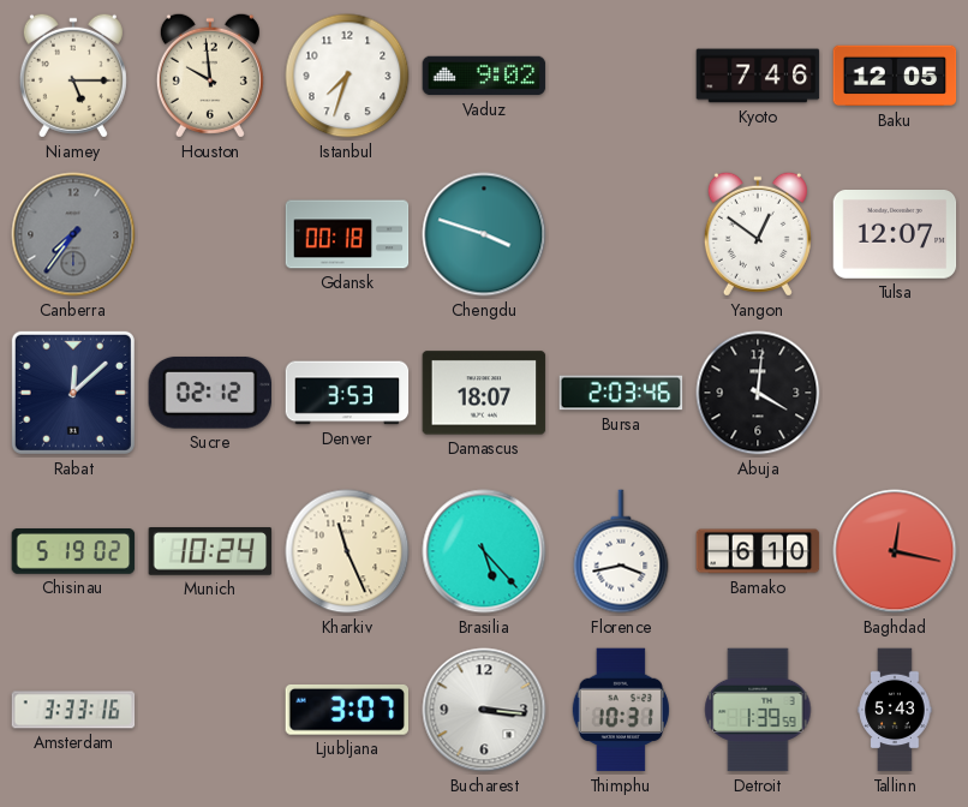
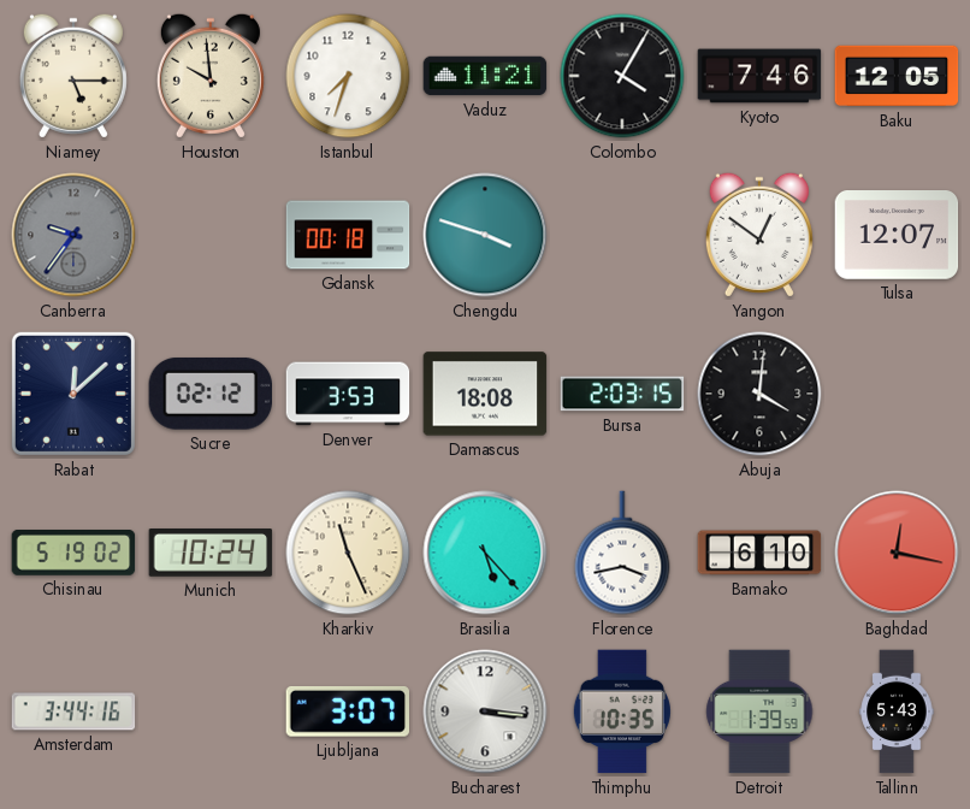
Vaduz: 9:02 -> 11:21
Colombo: none -> 4:05
Canberra: 7:36 -> 9:36
Damascus: 18:07 -> 18:08
Bursa: 2:03:46 -> 2:03:15
Amsterdam: 3:33 -> 3:44
Thimphu: 10:31 -> 10:35
